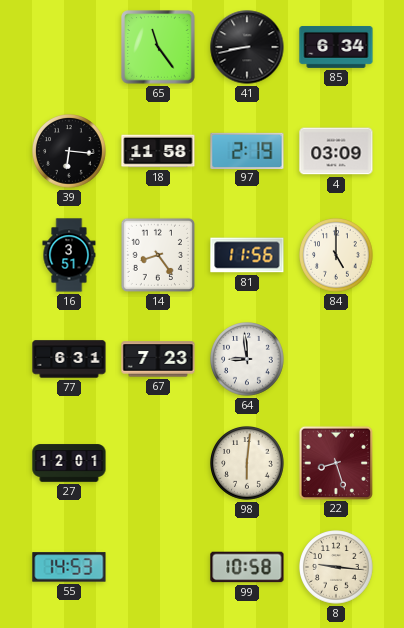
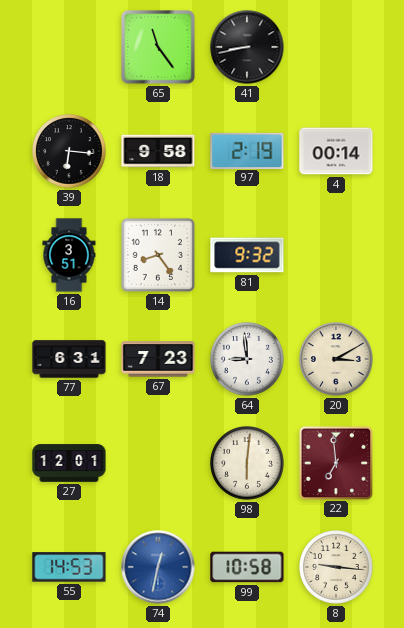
85: 6:34 -> none
18: 11:58 -> 9:58
4: 03:09 -> 00:14
81: 11:56 -> 9:32
84: 5:00 -> none
20: none -> 3:10
22: 8:27 -> 6:59
74: none -> 12:32
